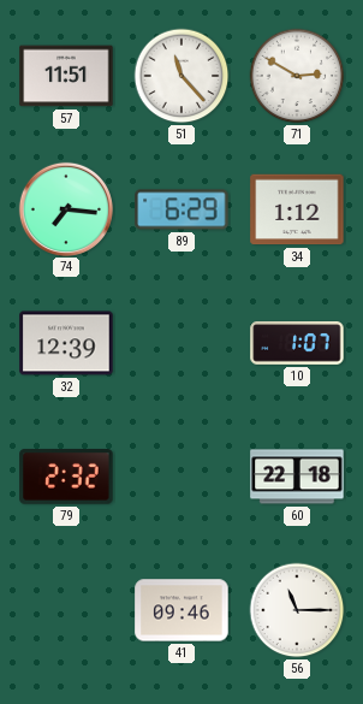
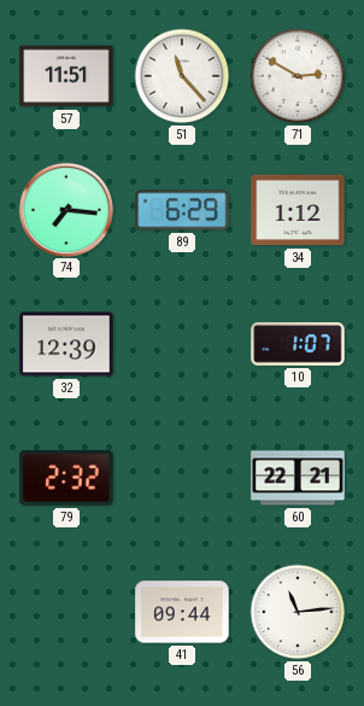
60: 22:18 -> 22:21
41: 09:46 -> 09:44
56: 11:15 -> 11:14
